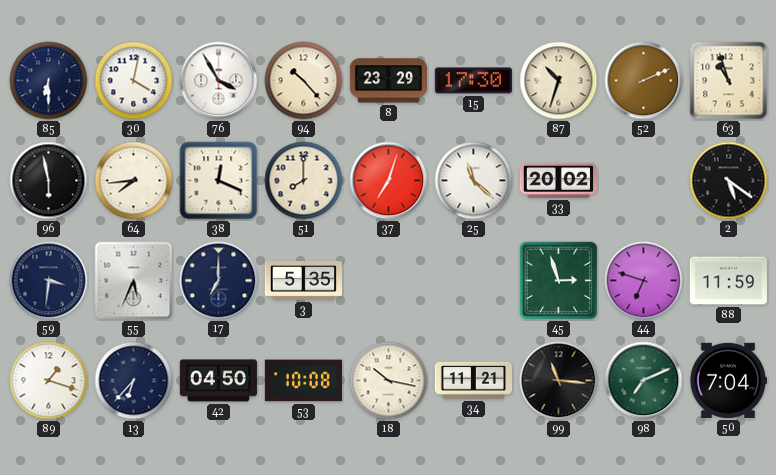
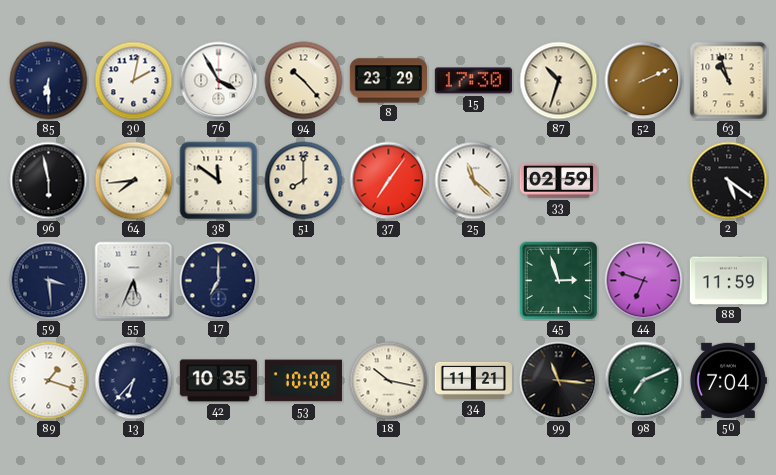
30: 4:02 -> 2:02
38: 12:19 -> 11:51
37: 7:03 -> 7:06
33: 20:02 -> 02:59
59: 3:31 -> 3:29
3: 5:35 -> none
42: 04:50 -> 10:35
